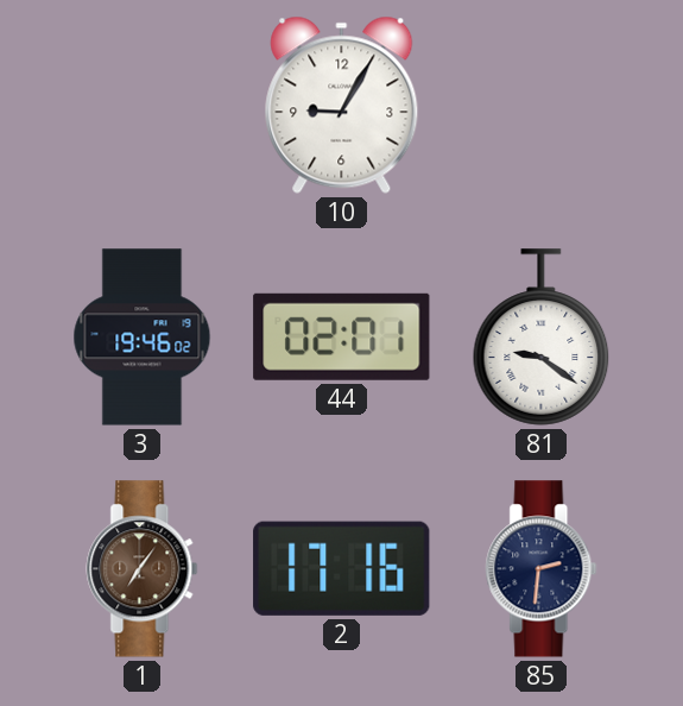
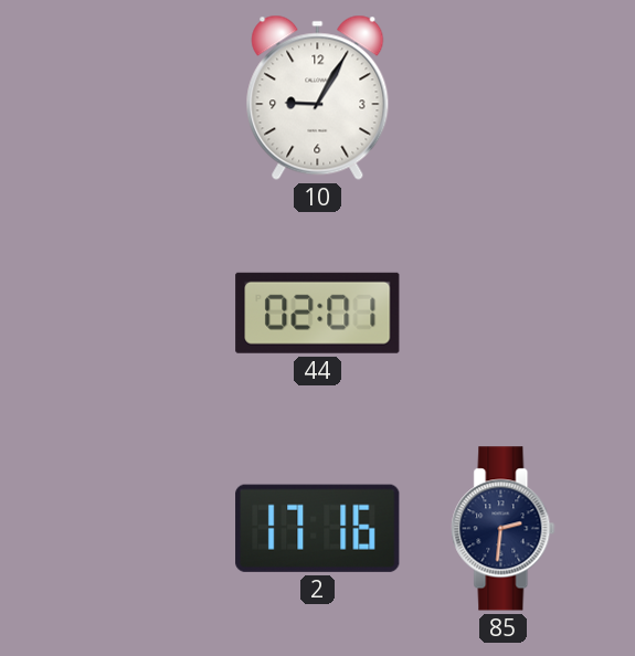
3: 19:46 -> none
81: 9:21 -> none
1: 7:06 -> none
